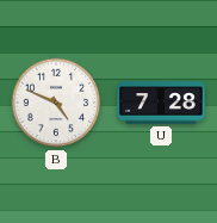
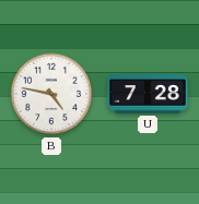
B: 4:49 -> 4:47
